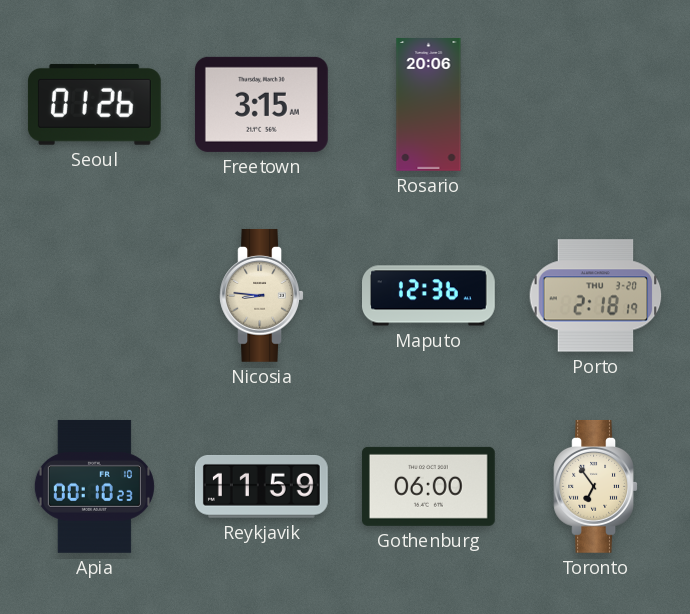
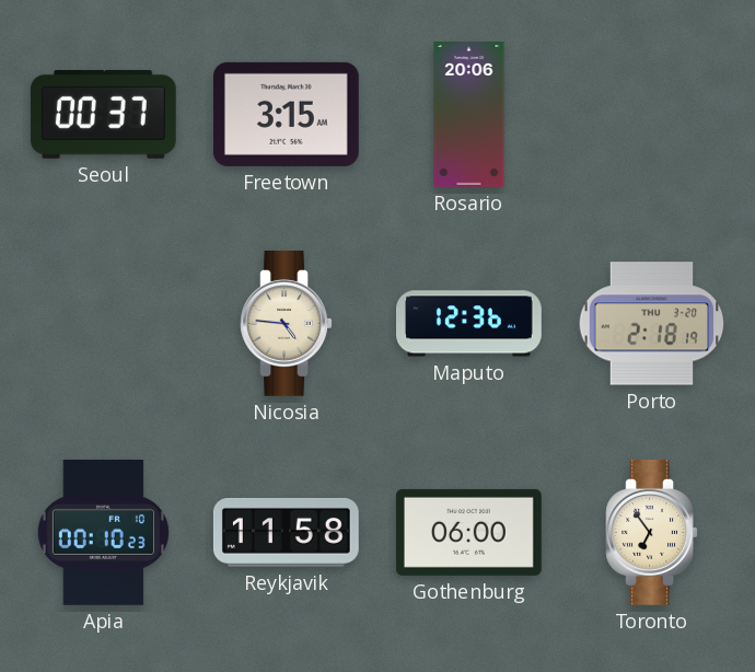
Seoul: 01:26 -> 00:37
Nicosia: 8:46 -> 4:46
Reykjavik: 11:59 -> 11:58
